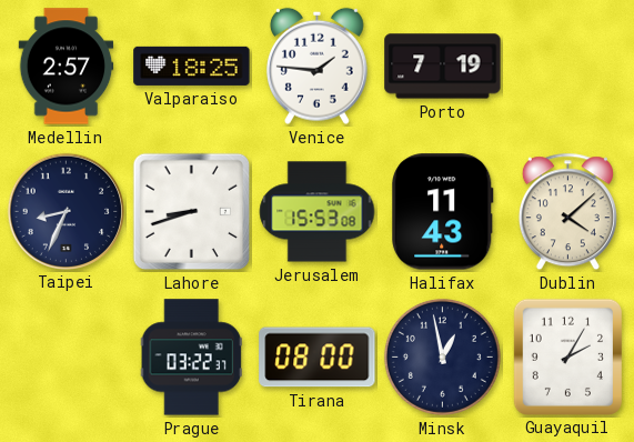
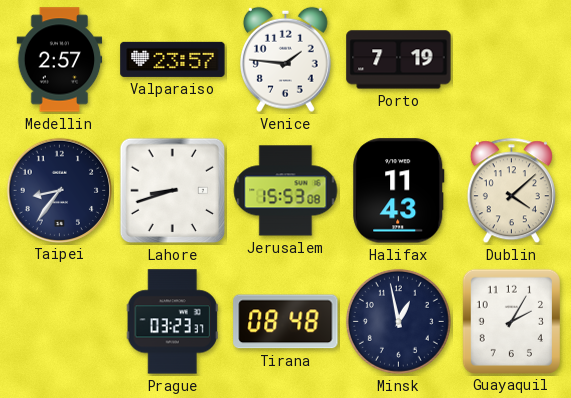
Valparaiso: 18:25 -> 23:57
Taipei: 8:34 -> 8:36
Prague: 03:22 -> 03:23
Tirana: 08:00 -> 08:48
